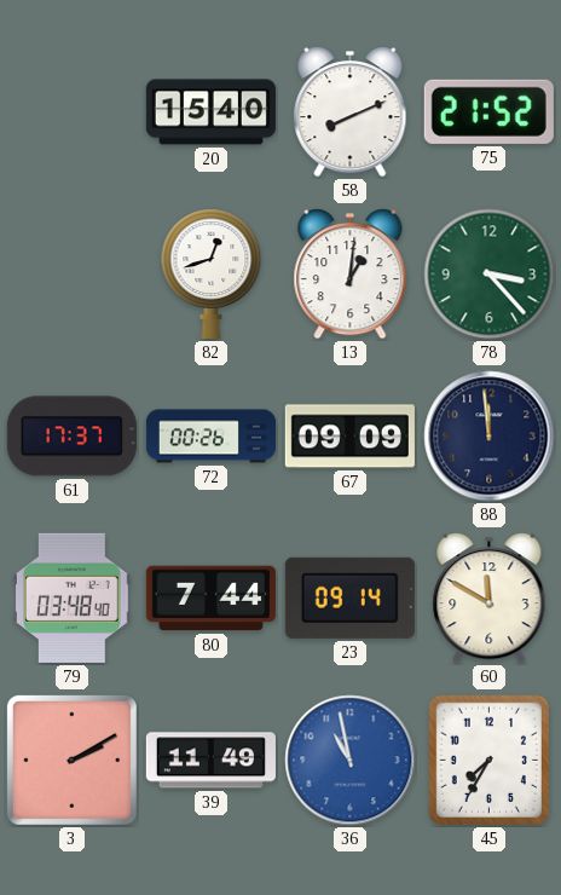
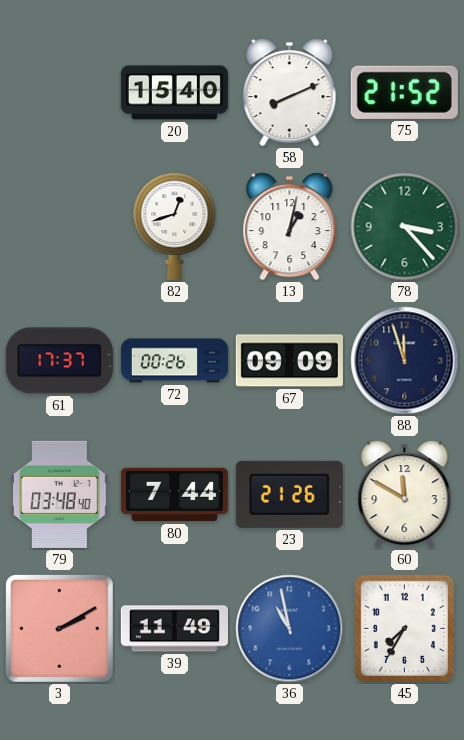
13: 1:01 -> 1:02
88: 11:59 -> 11:57
23: 09:14 -> 21:26
